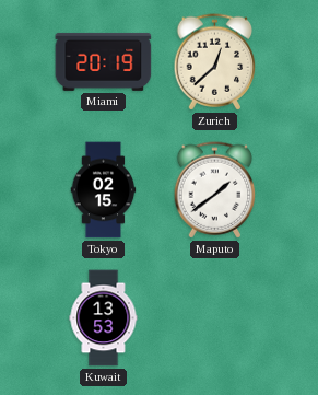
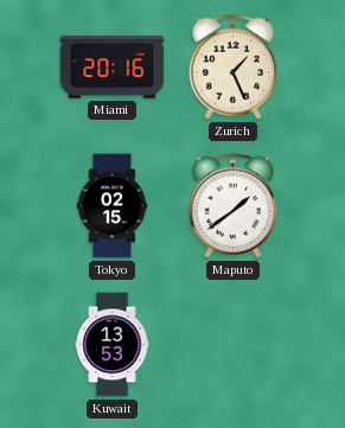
Miami: 20:19 -> 20:16
Zurich: 12:38 -> 1:26
